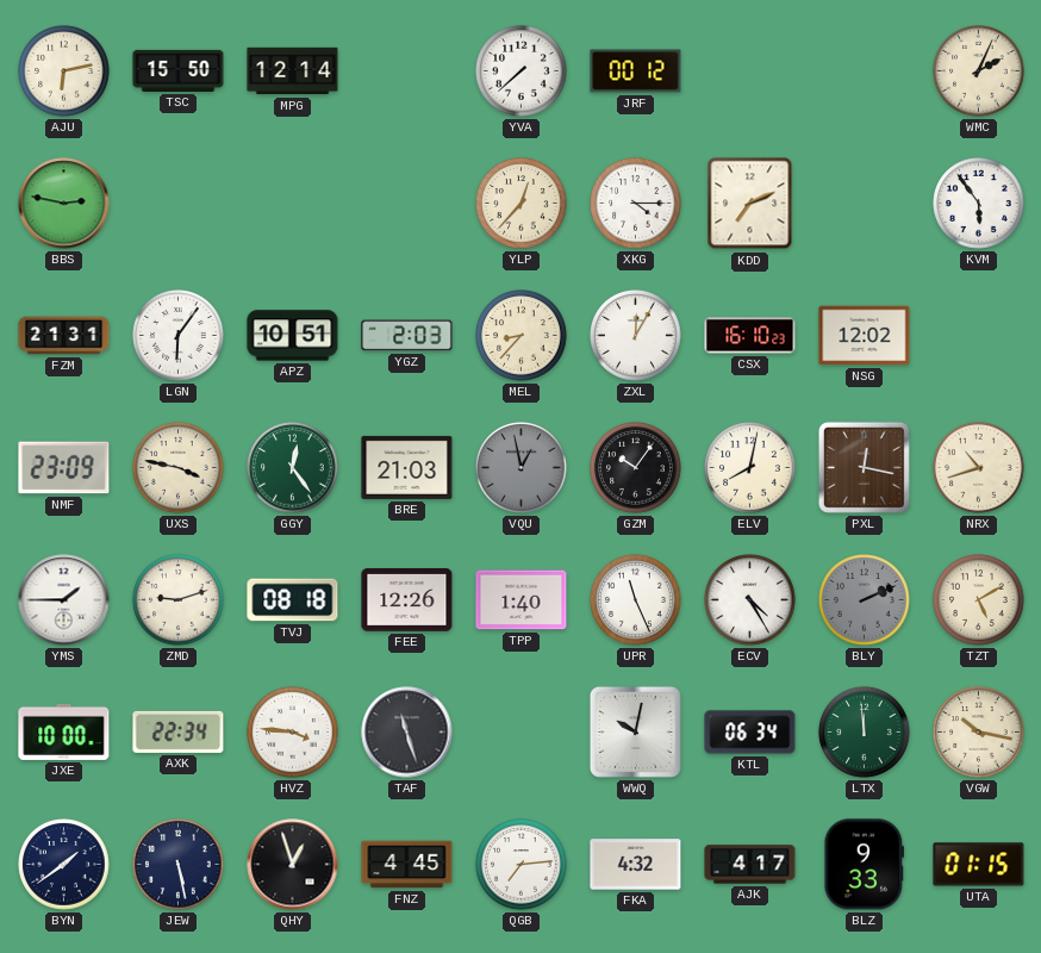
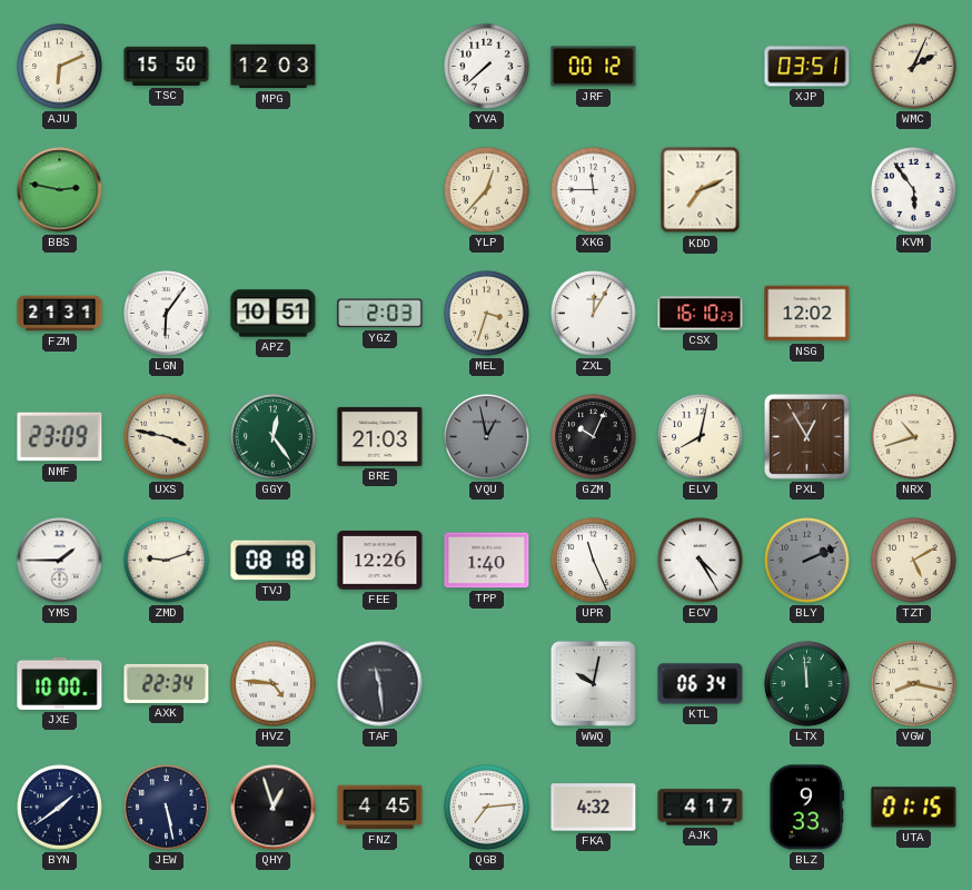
AJU: 6:13 -> 6:11
MPG: 12:14 -> 12:03
XJP: none -> 03:51
XKG: 4:15 -> 11:45
MEL: 8:37 -> 3:33
GZM: 10:06 -> 10:04
PXL: 12:17 -> 12:55
HVZ: 3:46 -> 4:46
TAF: 11:27 -> 11:29
VGW: 10:17 -> 8:17
